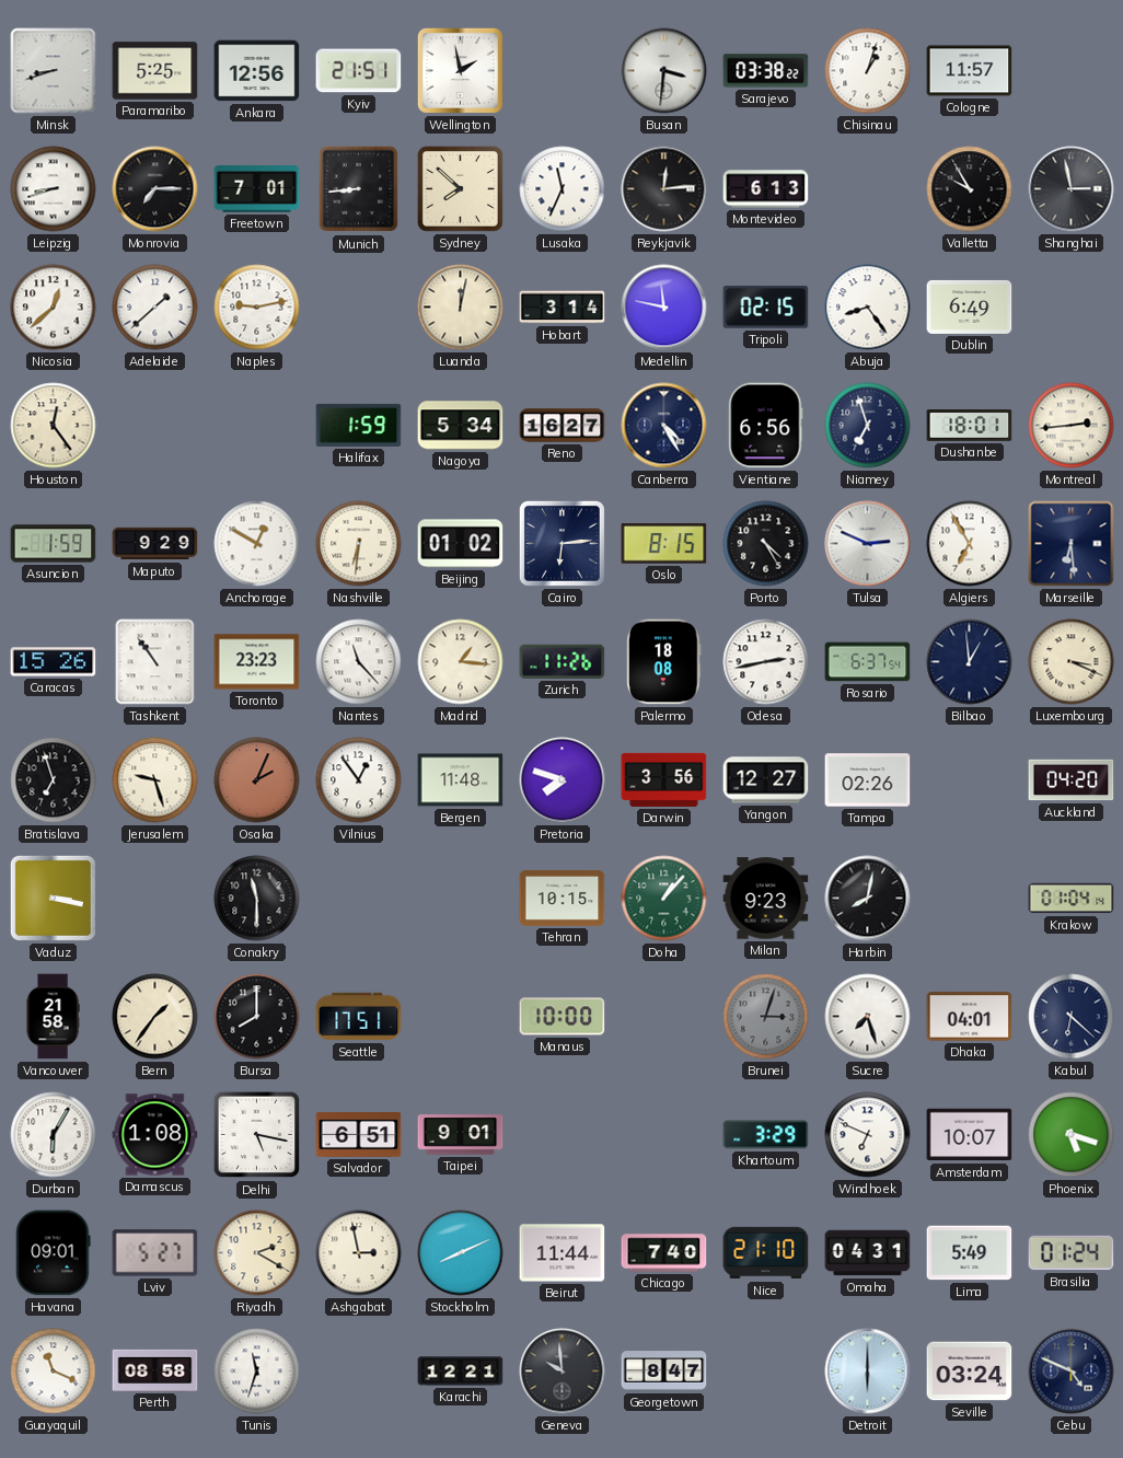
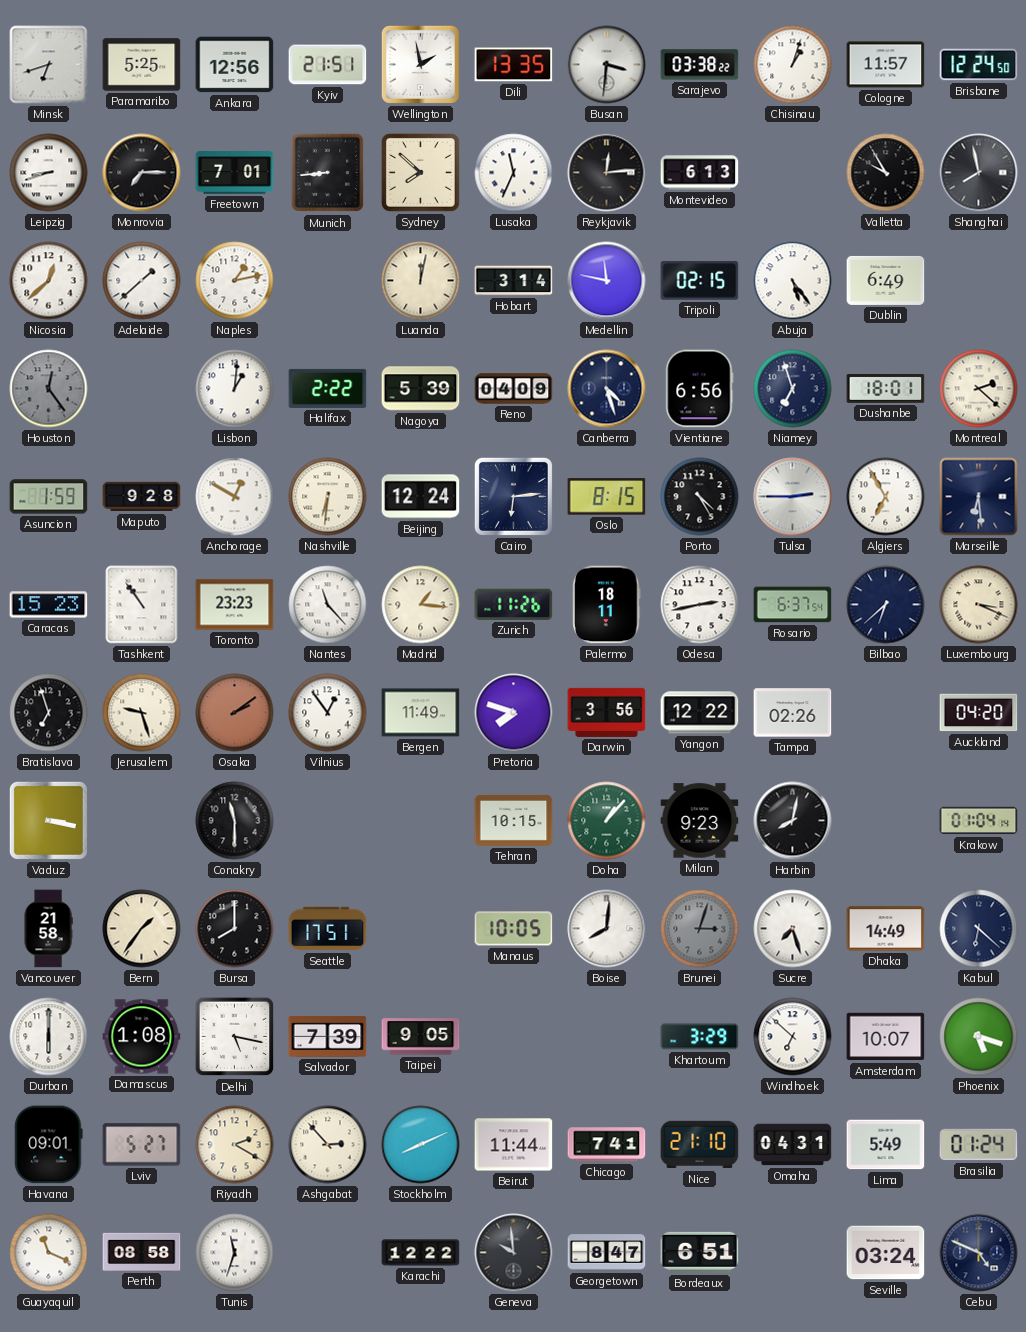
Minsk: 8:42 -> 6:42
Dili: none -> 13:35
Brisbane: none -> 12:24
Shanghai: 2:58 -> 7:58
Naples: 9:13 -> 1:13
Abuja: 8:24 -> 5:24
Houston dial: cream -> grey
Lisbon: none -> 1:01
Halifax: 1:59 -> 2:22
Nagoya: 5:34 -> 5:39
Reno: 16:27 -> 04:09
Canberra: 4:25 -> 4:27
Montreal: 2:44 -> 2:22
Maputo: 9:29 -> 9:28
Beijing: 01:02 -> 12:24
Tulsa: 2:49 -> 2:45
Caracas: 15:26 -> 15:23
Palermo: 18:08 -> 18:11
Bilbao: 12:59 -> 6:38
Osaka: 2:04 -> 2:09
Bergen: 11:48 -> 11:49
Yangon: 12:27 -> 12:22
Manaus: 10:00 -> 10:05
Boise: none -> 8:01
Dhaka: 04:01 -> 14:49
Durban: 6:05 -> 6:00
Salvador: 6:51 -> 7:39
Taipei: 9:01 -> 9:05
Windhoek: 6:49 -> 6:52
Ashgabat: 2:58 -> 2:53
Chicago: 7:40 -> 7:41
Karachi: 12:21 -> 12:22
Bordeaux: none -> 6:51
Detroit: 6:00 -> none
